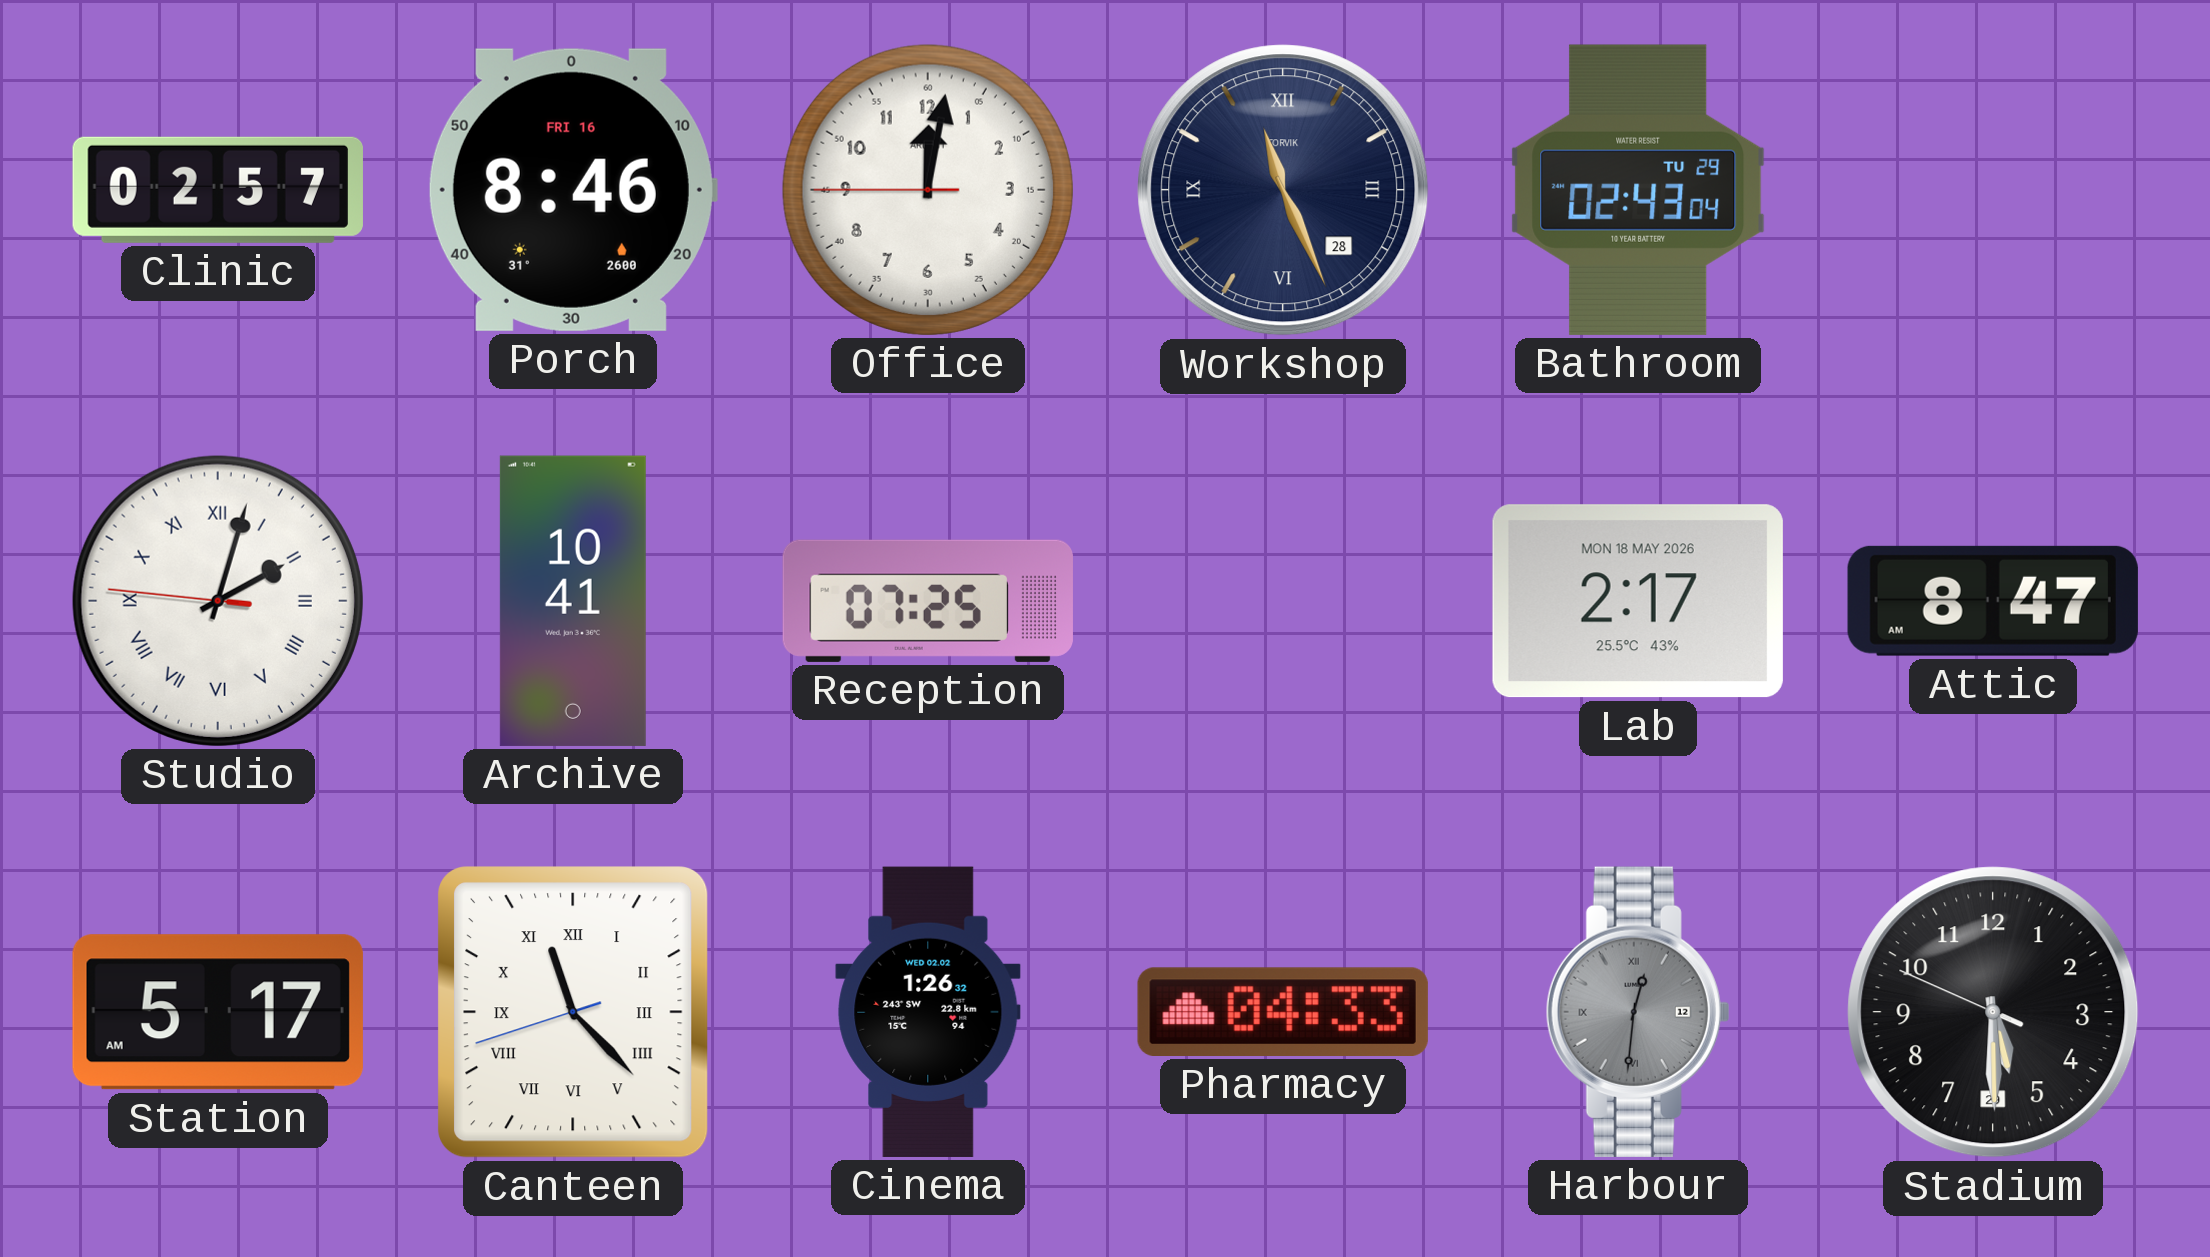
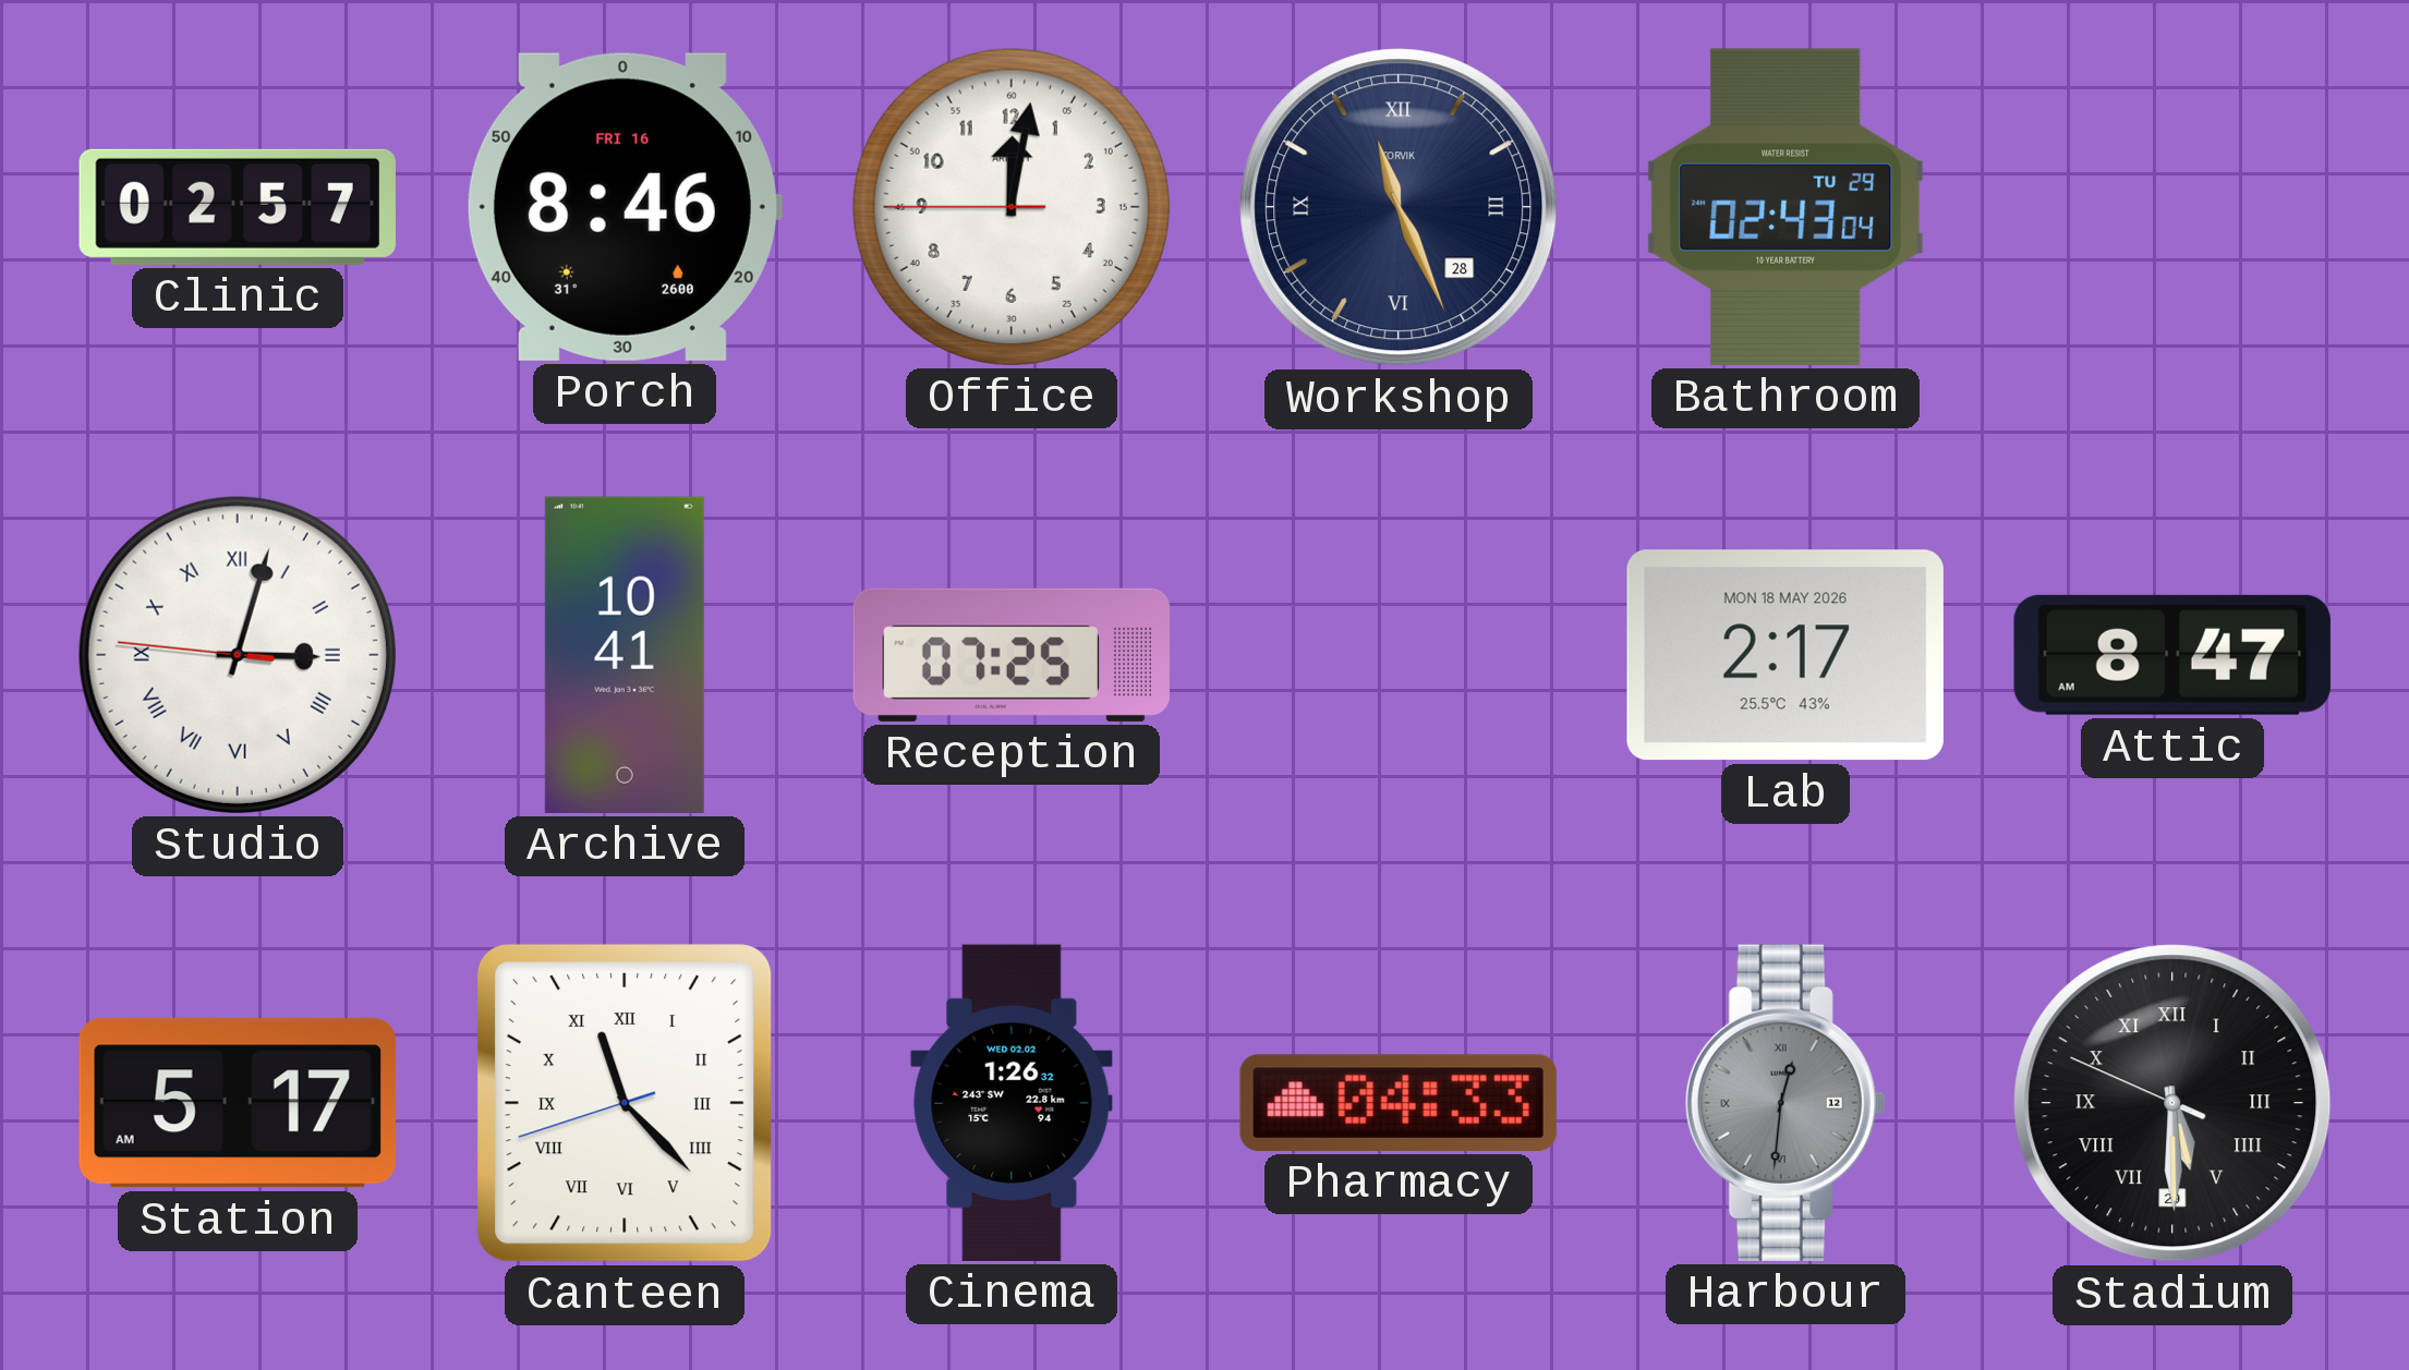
Studio: 2:02 -> 3:02
Stadium numerals: Arabic -> Roman
